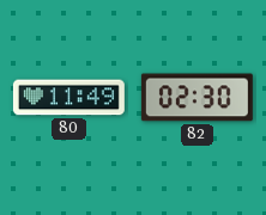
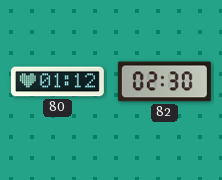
80: 11:49 -> 01:12
